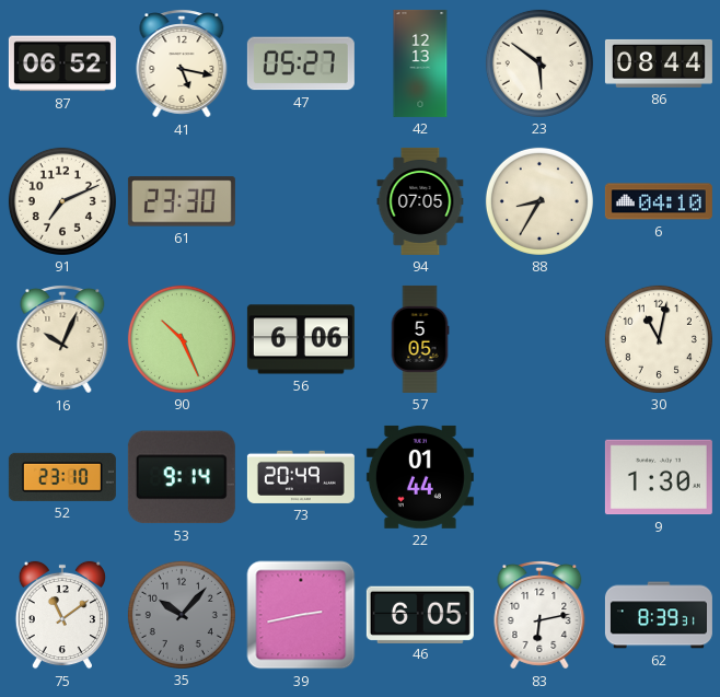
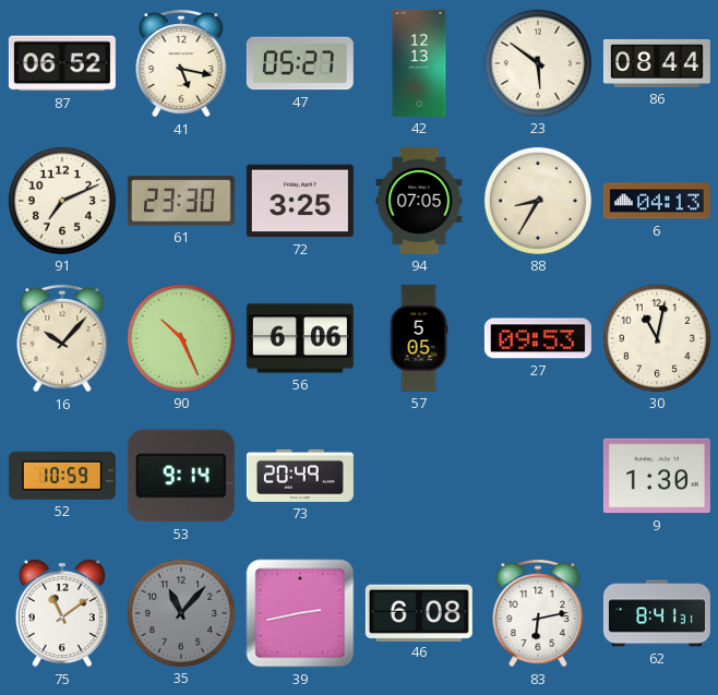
72: none -> 3:25
6: 04:10 -> 04:13
16: 10:04 -> 10:07
27: none -> 09:53
52: 23:10 -> 10:59
22: 01:44 -> none
35: 10:07 -> 11:07
46: 6:05 -> 6:08
62: 8:39 -> 8:41
